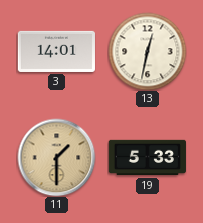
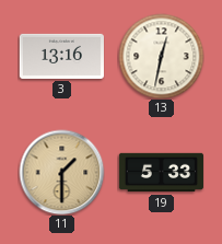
3: 14:01 -> 13:16
